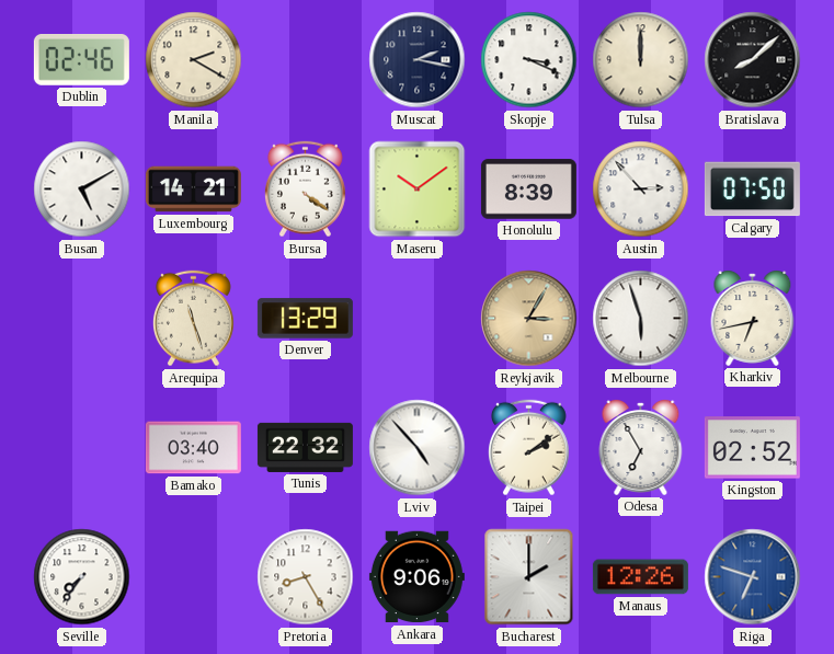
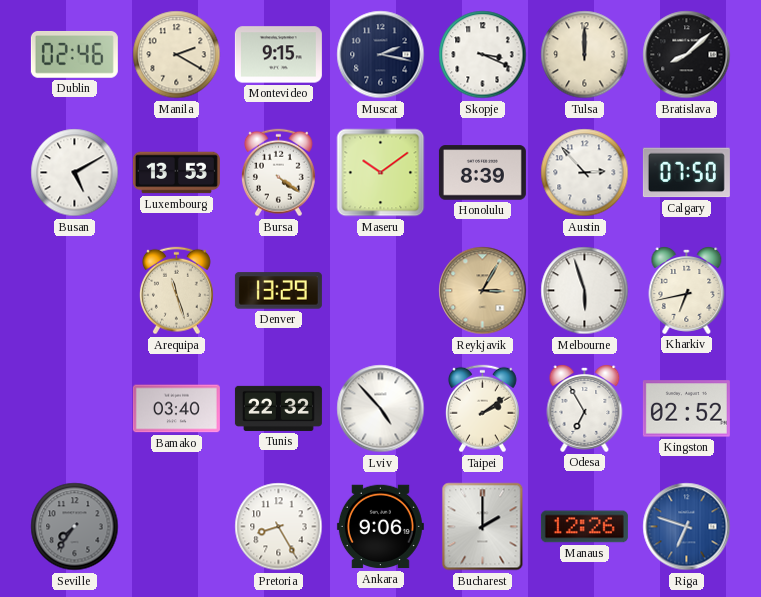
Montevideo: none -> 9:15
Luxembourg: 14:21 -> 13:53
Seville dial: white -> grey
